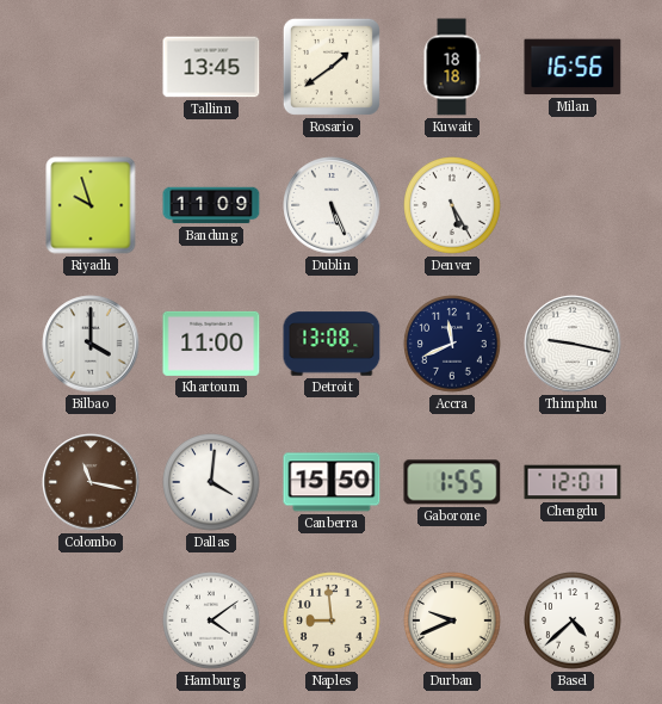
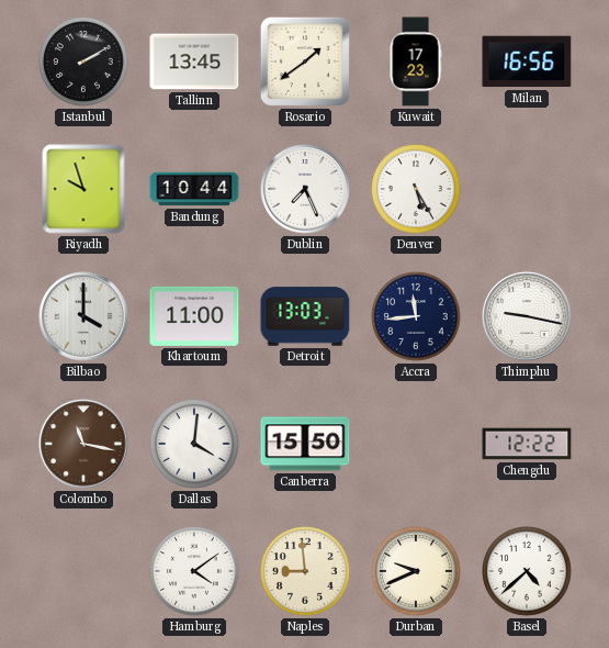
Istanbul: none -> 2:10
Kuwait: 18:18 -> 17:23
Bandung: 11:09 -> 10:44
Dublin: 5:26 -> 7:26
Detroit: 13:08 -> 13:03
Accra: 11:41 -> 11:44
Gaborone: 1:55 -> none
Chengdu: 12:01 -> 12:22
